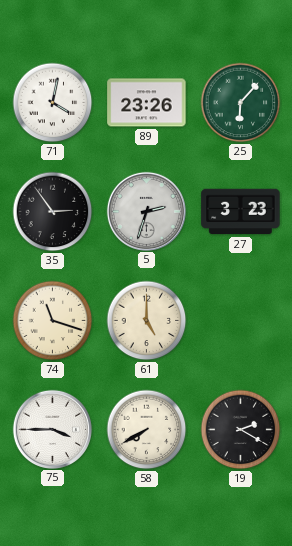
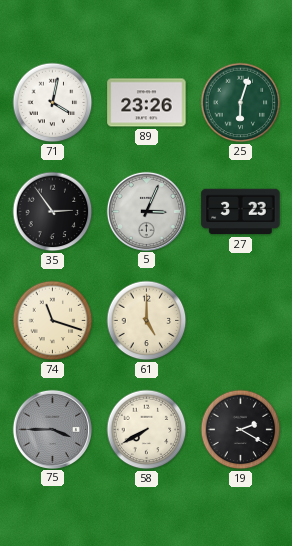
25: 6:07 -> 6:03
5: 2:33 -> 3:04
75 dial: white -> grey
